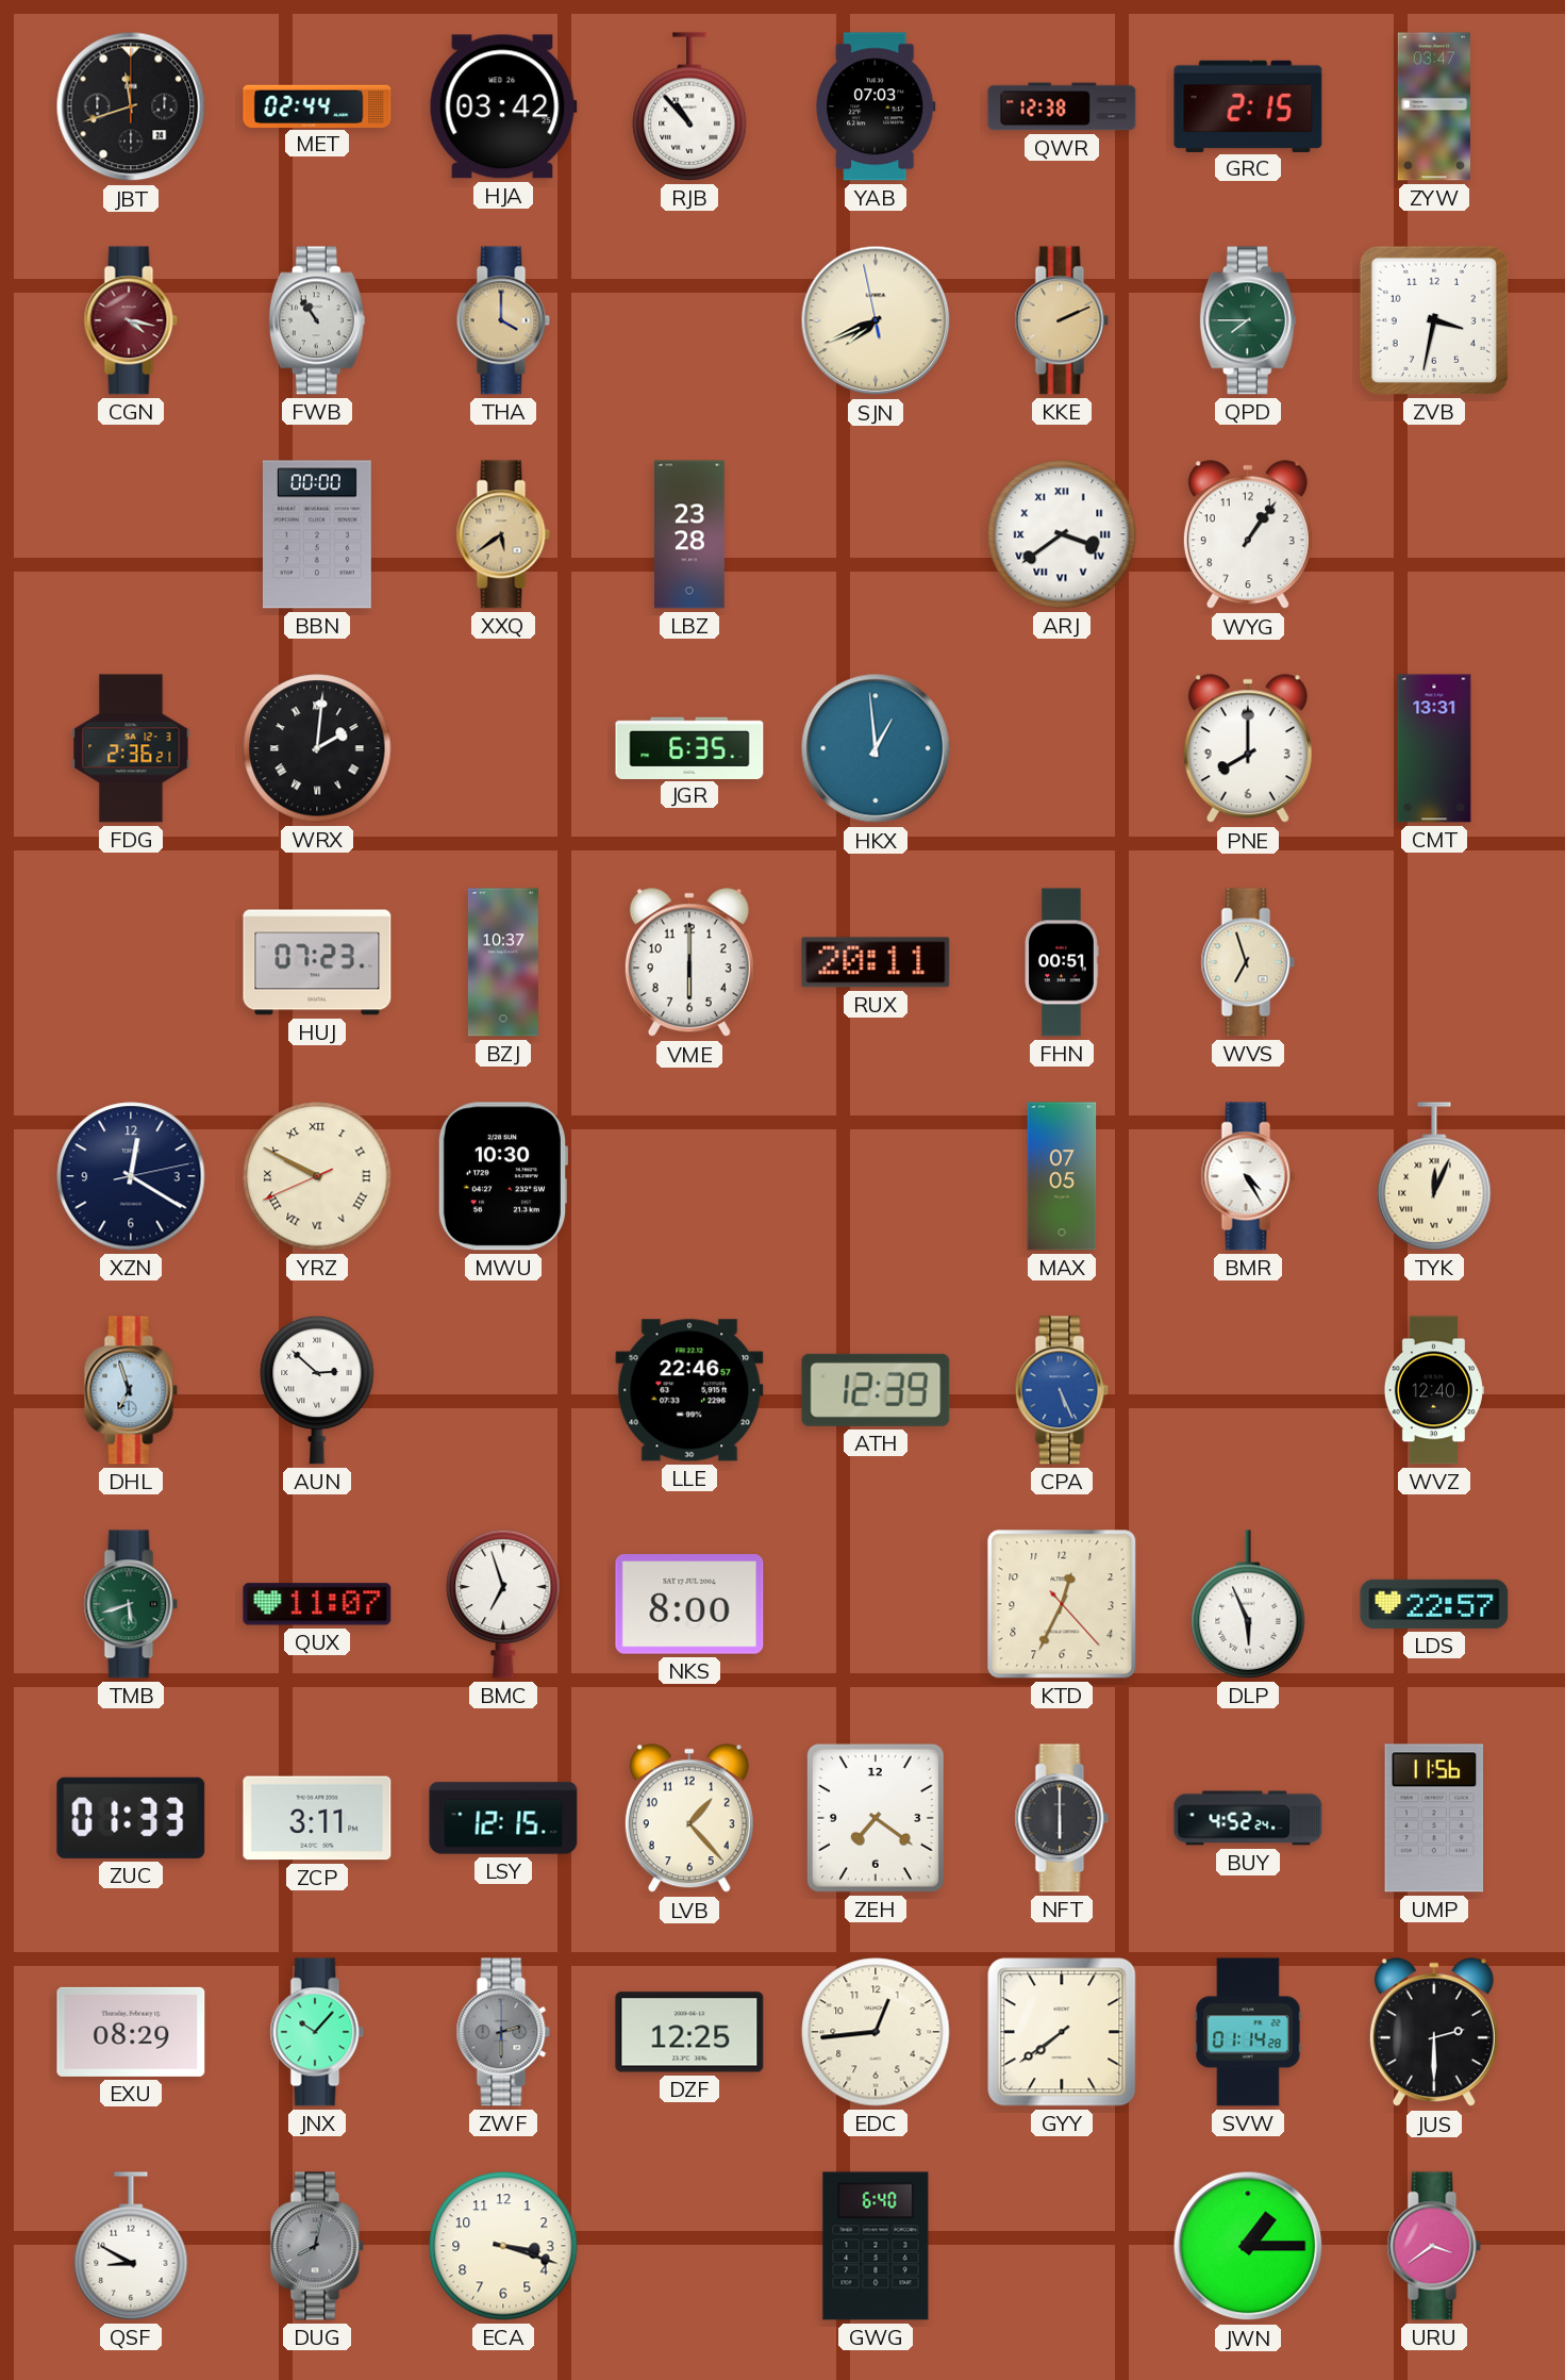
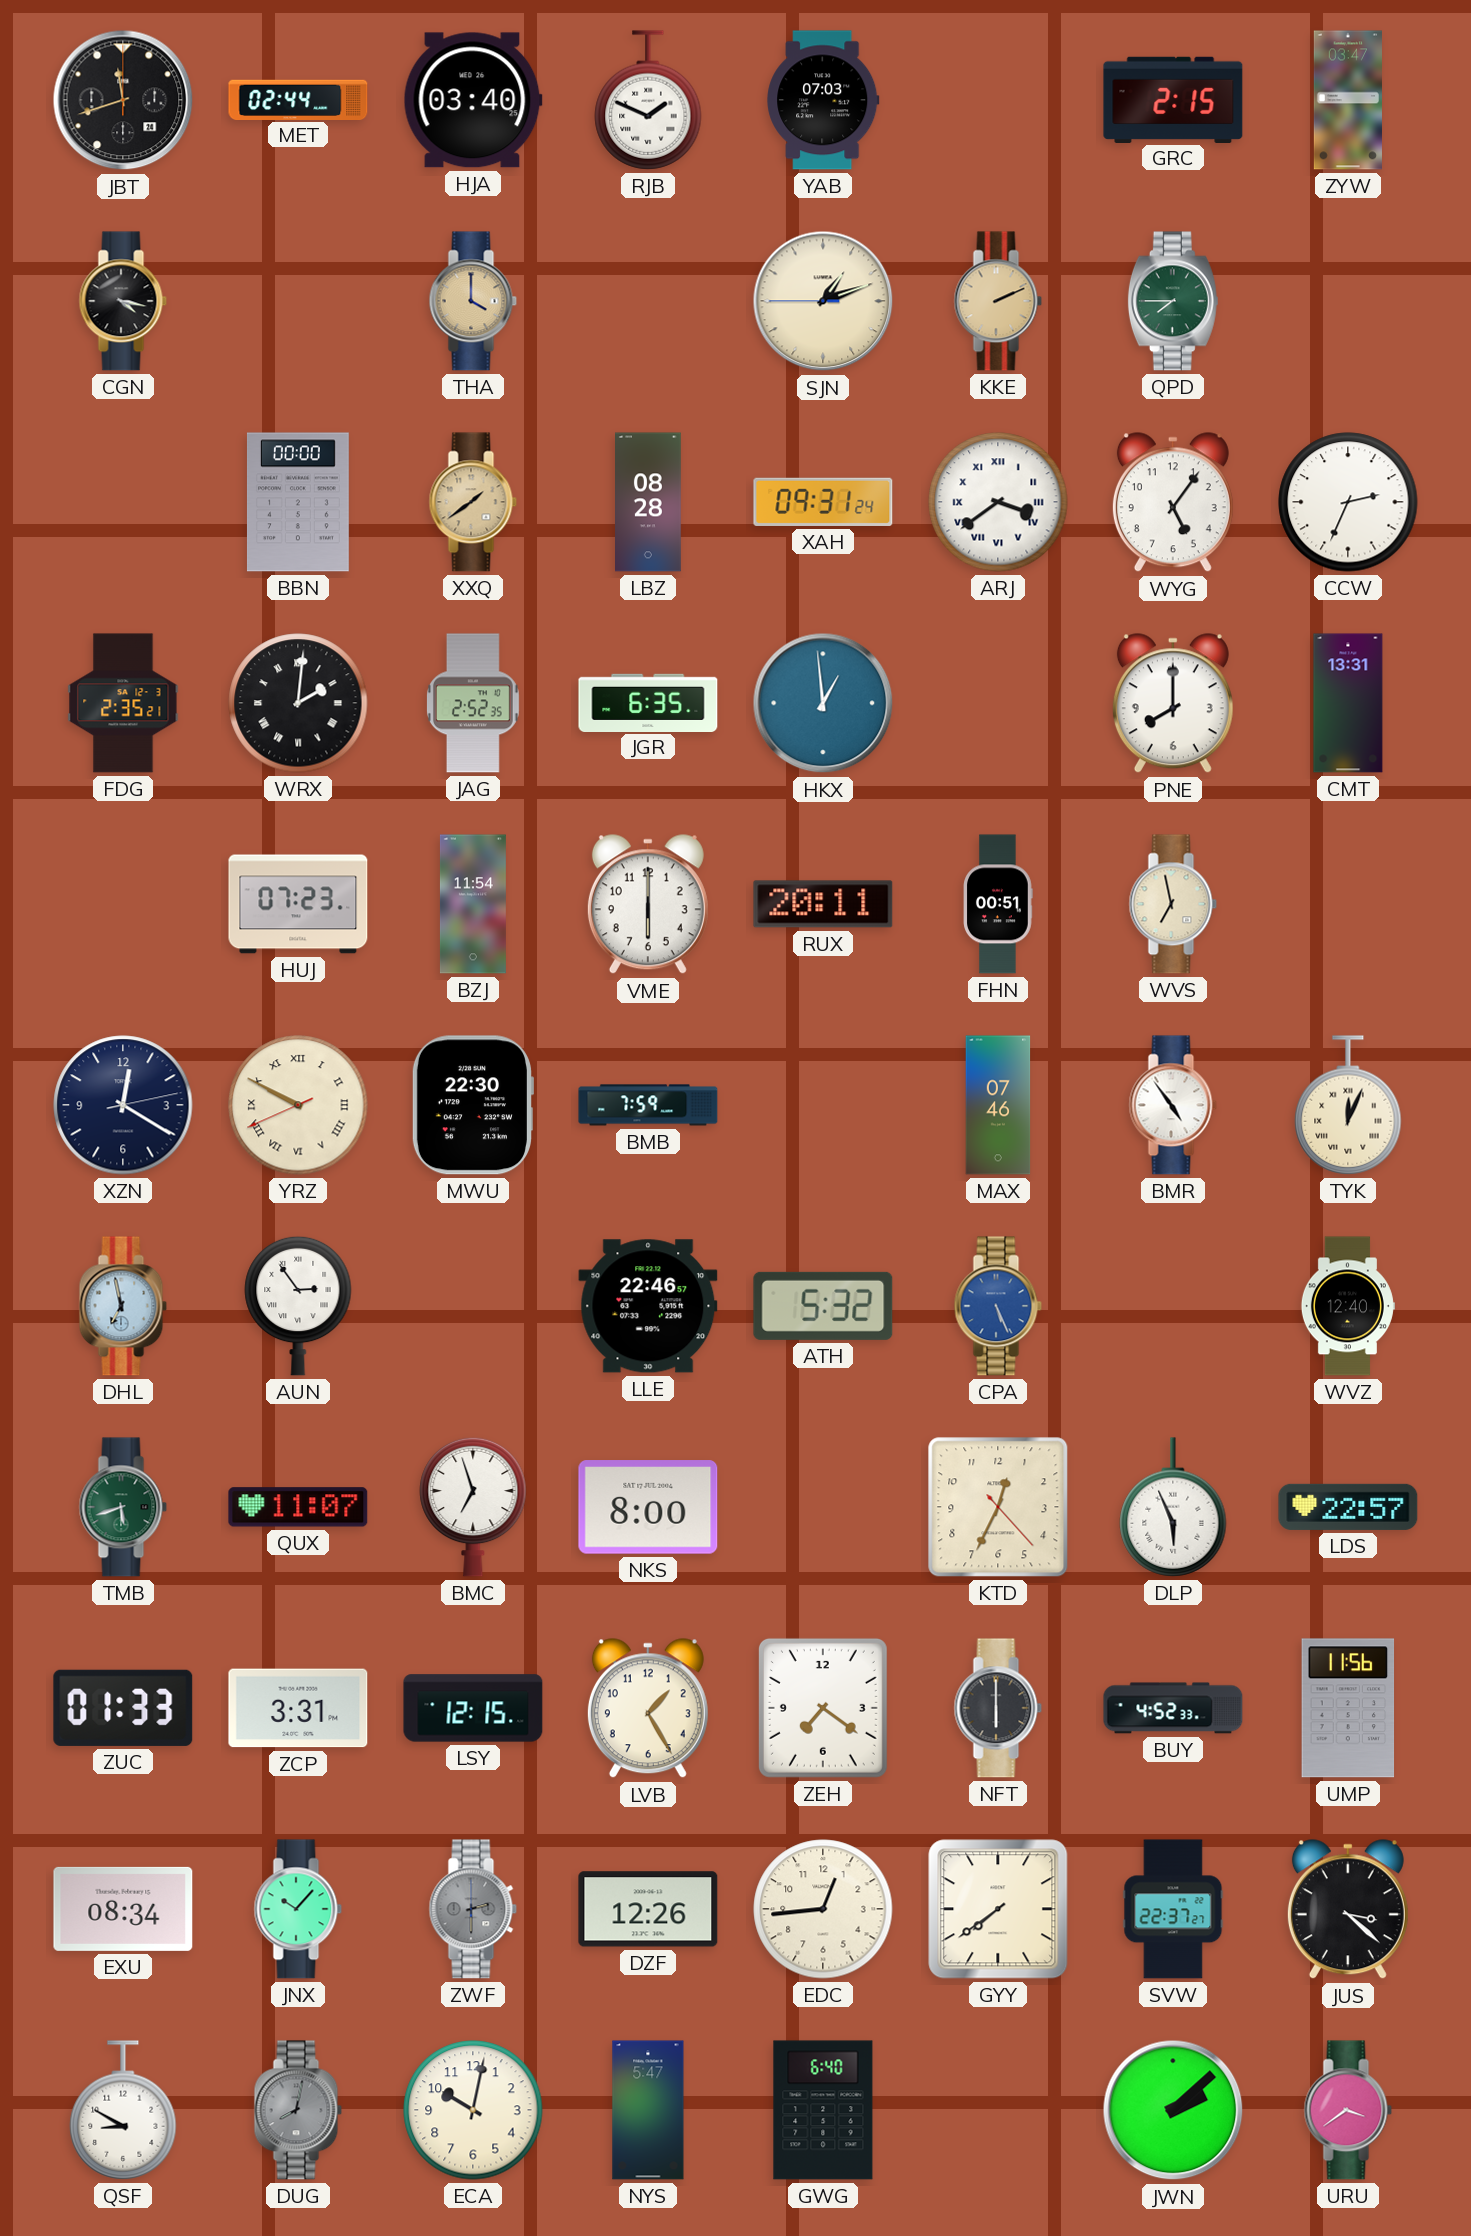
HJA: 03:42 -> 03:40
RJB: 10:53 -> 1:49
QWR: 12:38 -> none
CGN dial: burgundy -> black
FWB: 10:54 -> none
SJN: 7:40 -> 1:11
ZVB: 3:32 -> none
XXQ: 5:39 -> 1:39
LBZ: 23:28 -> 08:28
XAH: none -> 09:31
WYG: 1:06 -> 5:06
CCW: none -> 2:34
FDG: 2:36 -> 2:35
JAG: none -> 2:52
BZJ: 10:37 -> 11:54
WVS: 6:57 -> 6:58
MWU: 10:30 -> 22:30
BMB: none -> 7:59
MAX: 07:05 -> 07:46
BMR: 4:25 -> 4:54
DHL: 6:57 -> 6:58
AUN: 2:52 -> 2:54
ATH: 12:39 -> 5:32
ZCP: 3:11 -> 3:31
LVB: 1:23 -> 1:25
BUY: 4:52:24 -> 4:52:33
EXU: 08:29 -> 08:34
DZF: 12:25 -> 12:26
SVW: 01:14 -> 22:37
JUS: 2:30 -> 3:22
ECA: 3:18 -> 10:02
NYS: none -> 5:47
JWN: 1:15 -> 2:08
